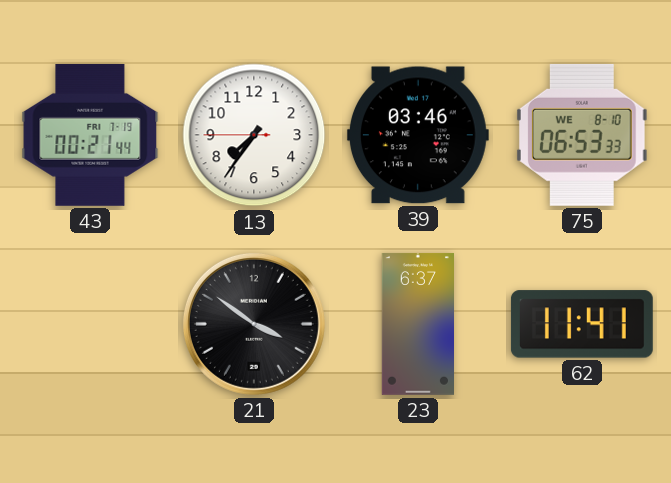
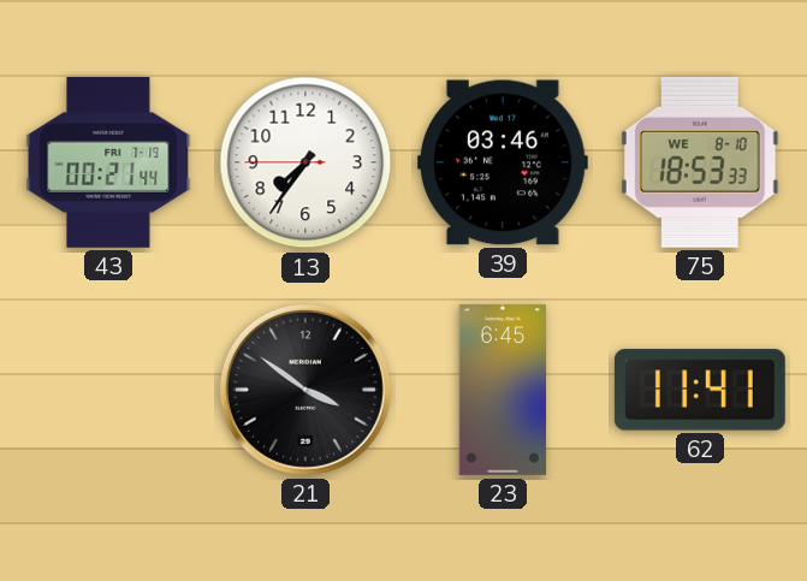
75: 06:53 -> 18:53
23: 6:37 -> 6:45
